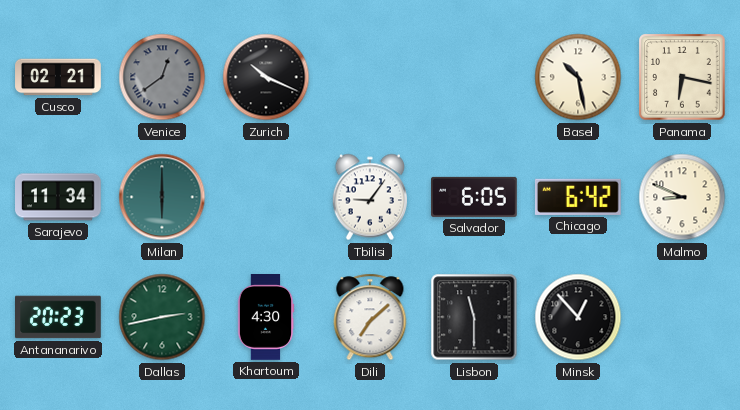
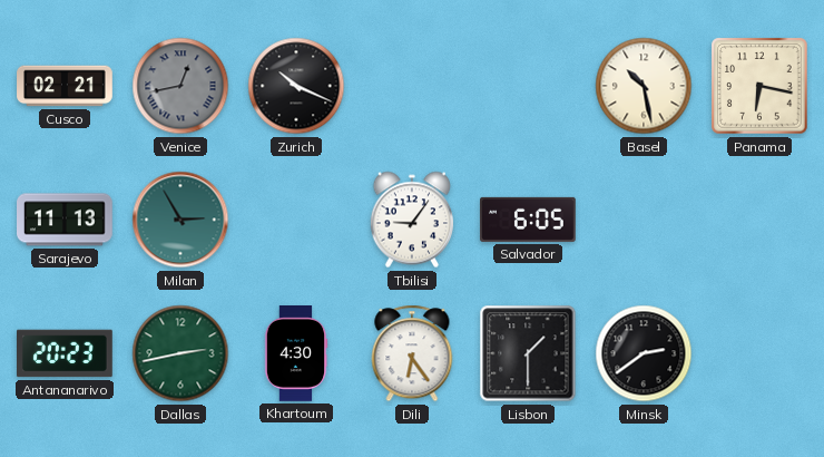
Venice: 12:39 -> 12:43
Sarajevo: 11:34 -> 11:13
Milan: 6:00 -> 2:55
Chicago: 6:42 -> none
Malmo: 8:49 -> none
Dili: 7:08 -> 6:24
Lisbon: 11:30 -> 1:30
Minsk: 12:53 -> 2:39
